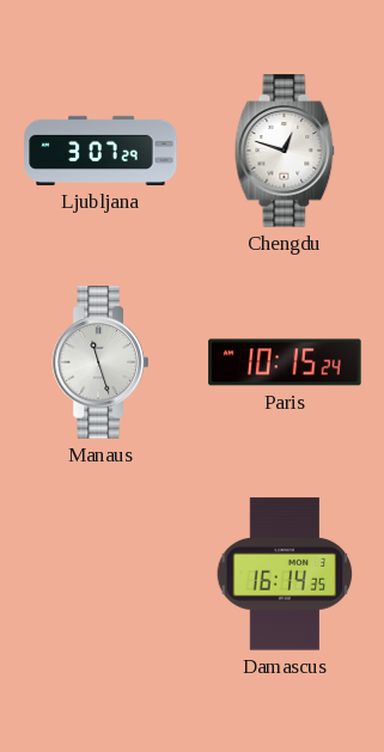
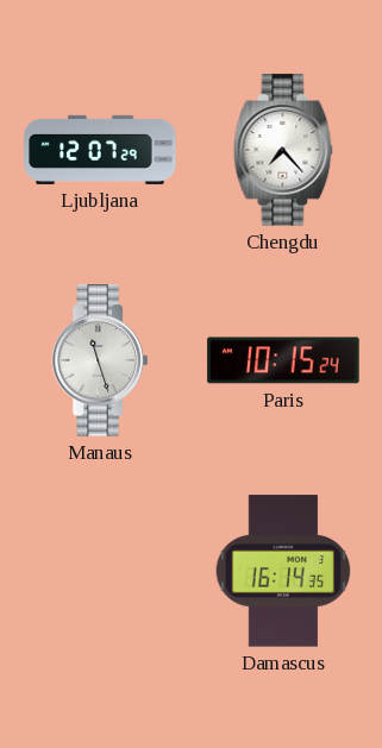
Ljubljana: 3:07 -> 12:07
Chengdu: 12:48 -> 7:23
